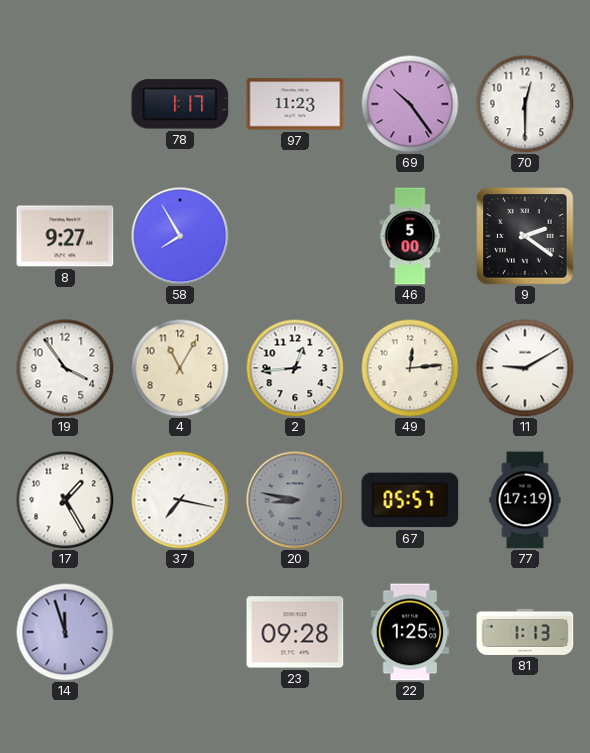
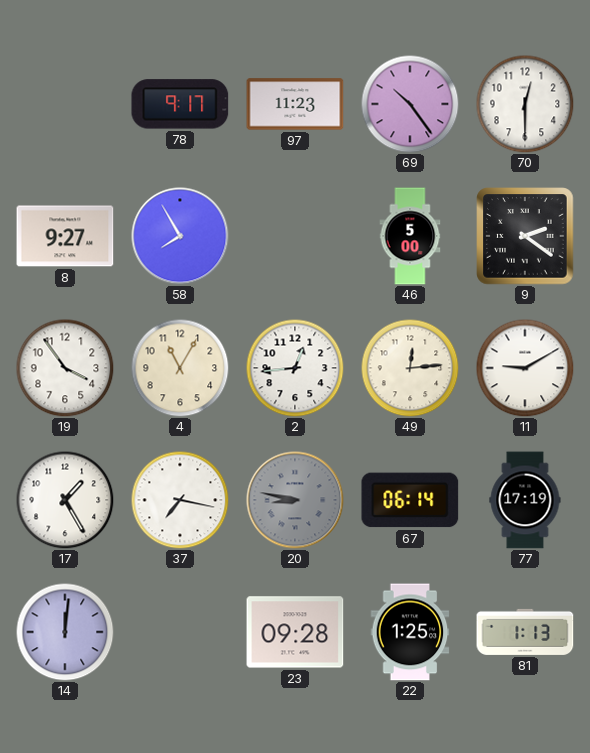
78: 1:17 -> 9:17
67: 05:57 -> 06:14
14: 11:57 -> 12:01
